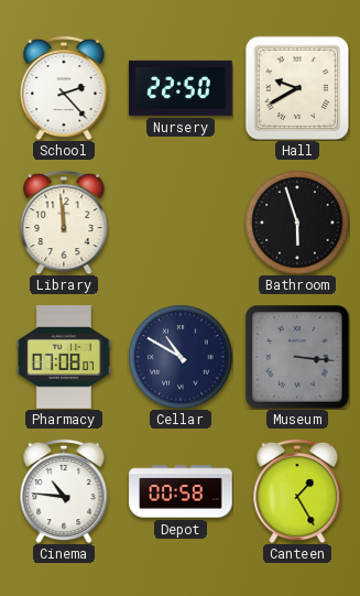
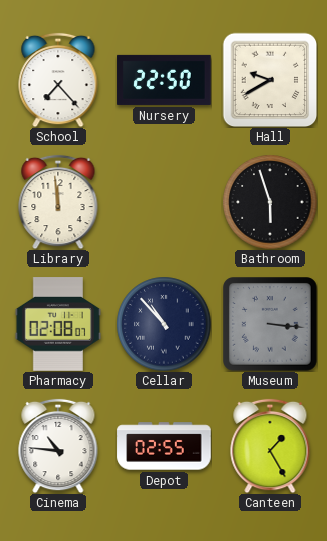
School: 2:23 -> 7:23
Pharmacy: 07:08 -> 02:08
Cellar: 10:50 -> 10:53
Depot: 00:58 -> 02:55
